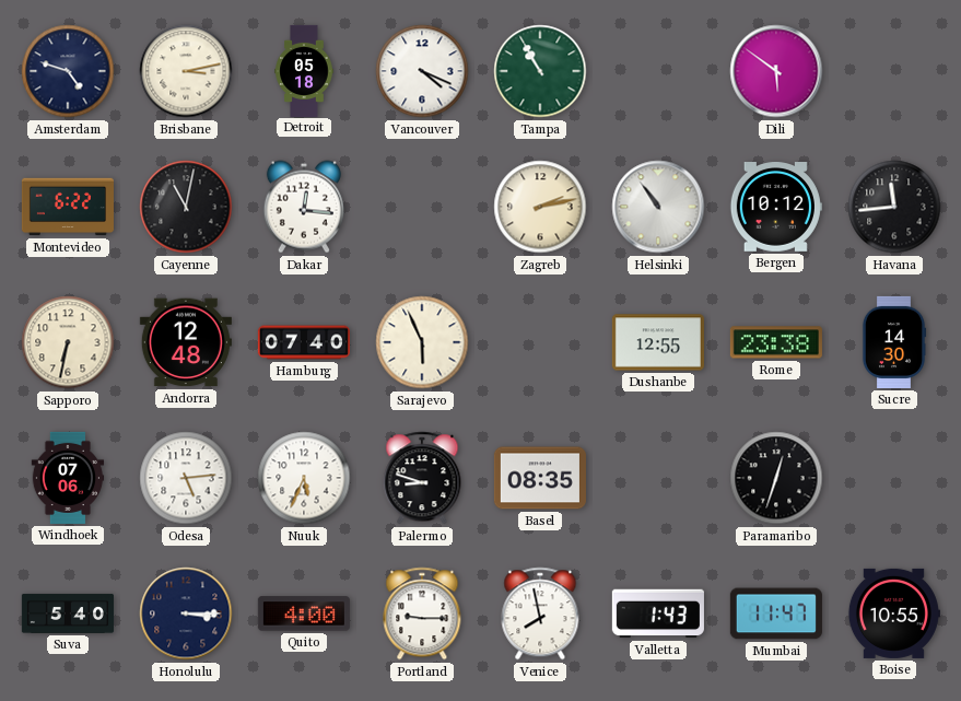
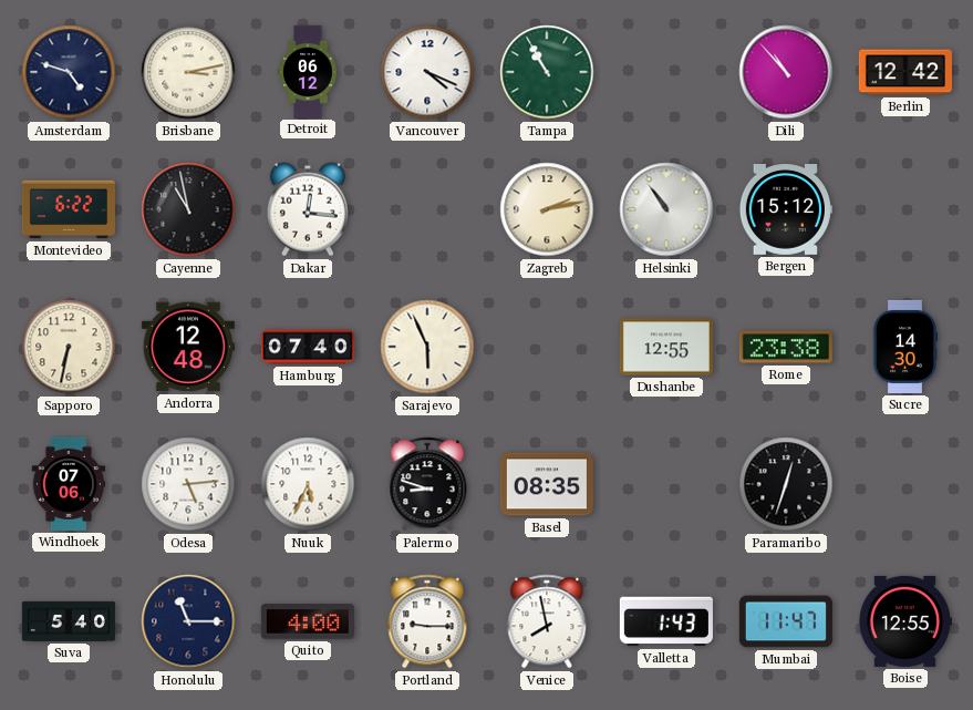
Detroit: 05:18 -> 06:12
Dili: 5:51 -> 10:53
Berlin: none -> 12:42
Cayenne: 11:02 -> 10:58
Bergen: 10:12 -> 15:12
Havana: 11:44 -> none
Honolulu: 3:15 -> 11:15
Boise: 10:55 -> 12:55
